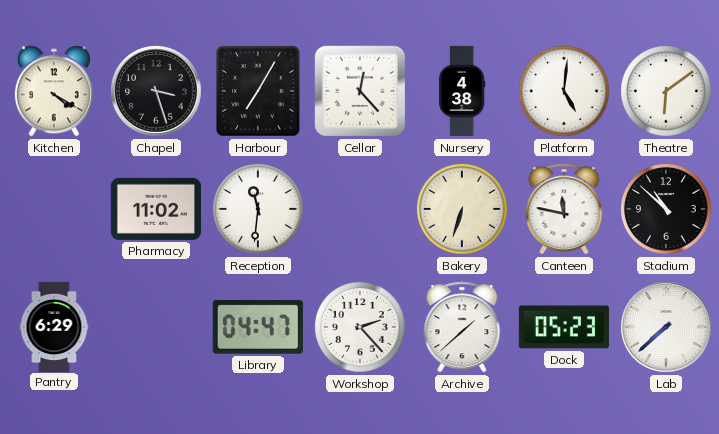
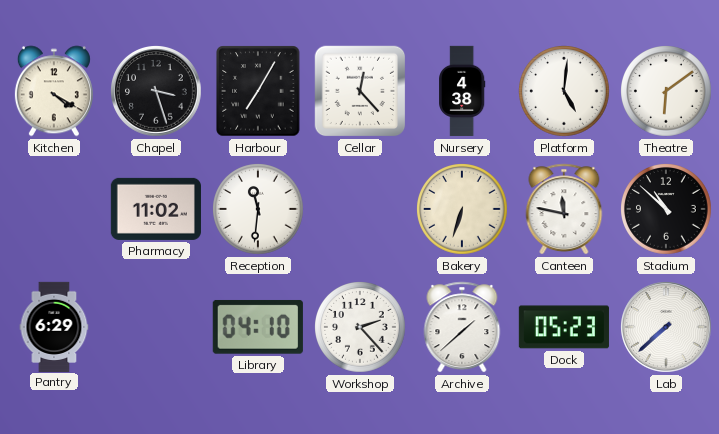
Library: 04:47 -> 04:10
